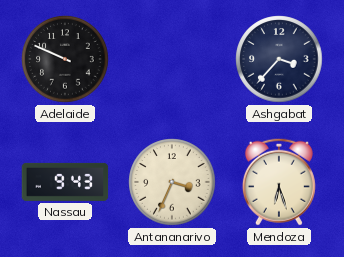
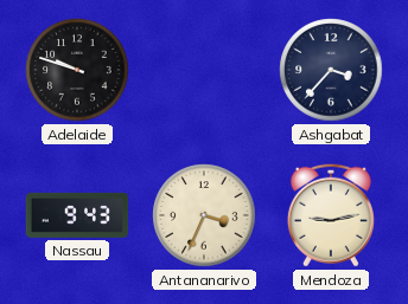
Adelaide: 9:49 -> 9:48
Mendoza: 6:27 -> 9:13
